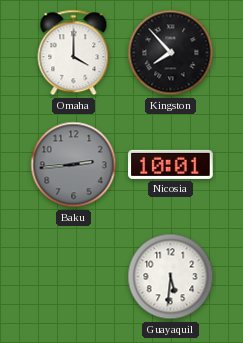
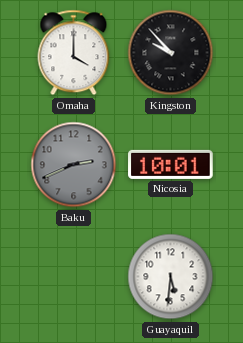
Kingston: 7:53 -> 9:53
Baku: 2:44 -> 2:41
